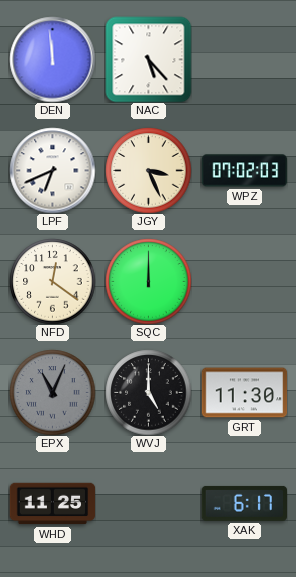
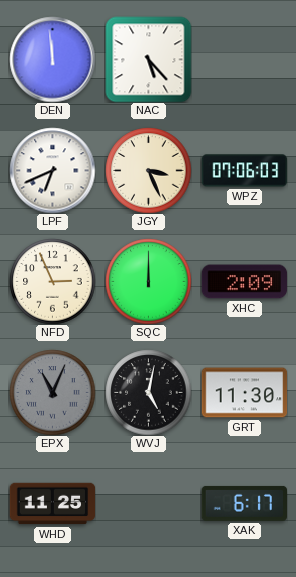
WPZ: 07:02 -> 07:06
NFD: 12:21 -> 2:56
XHC: none -> 2:09
WVJ: 5:00 -> 5:02
